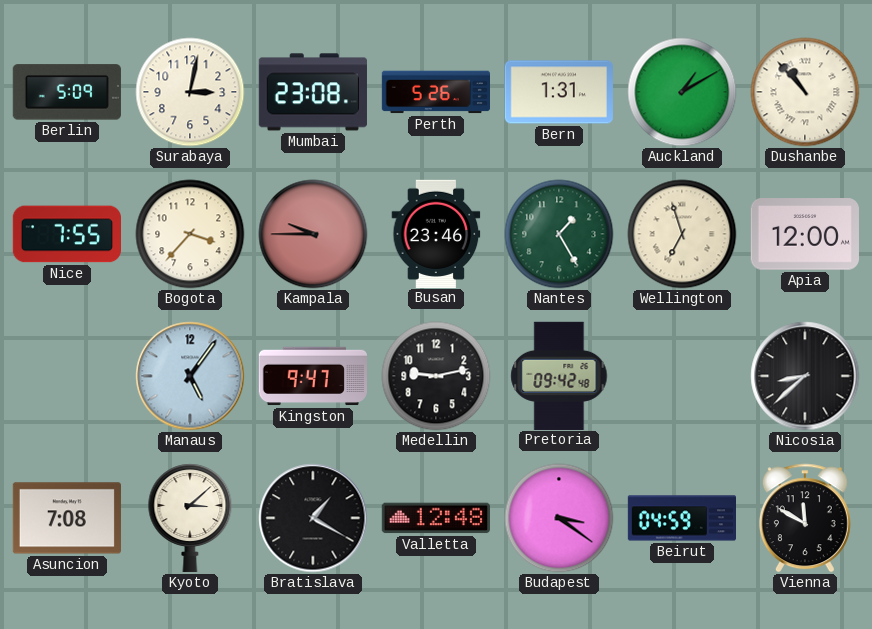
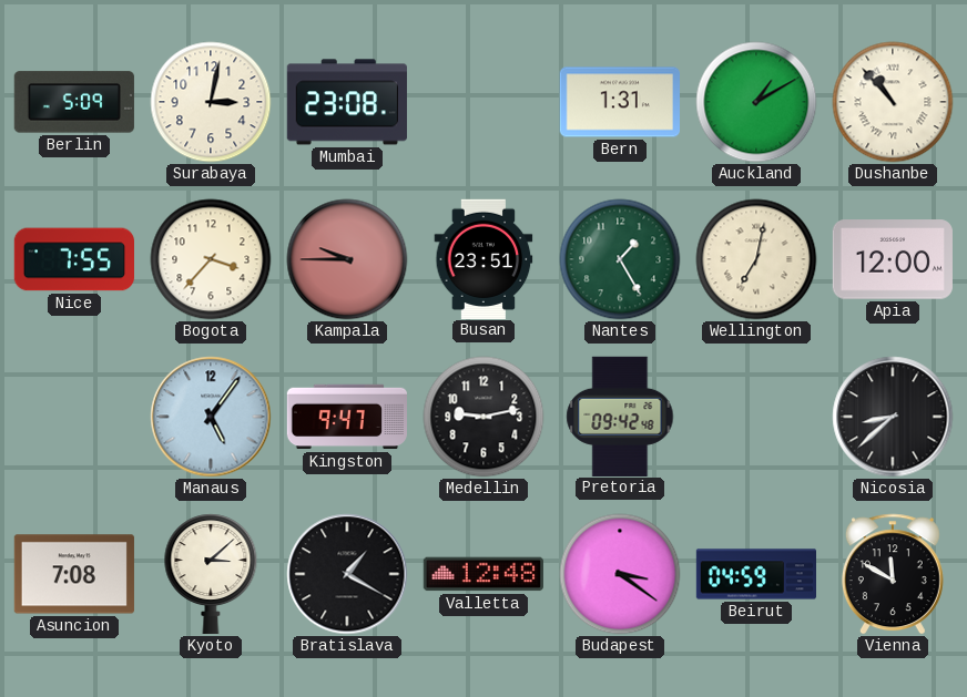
Perth: 5:26 -> none
Busan: 23:46 -> 23:51
Wellington: 6:57 -> 7:02
